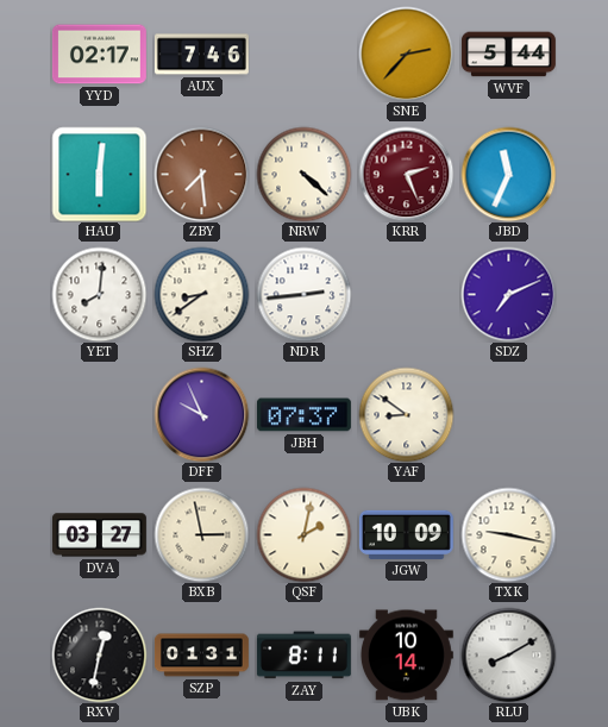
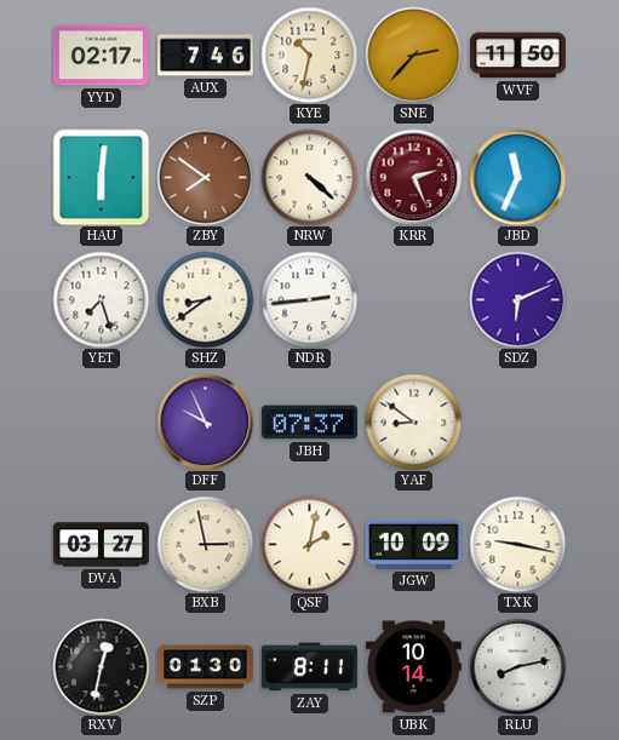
KYE: none -> 10:32
WVF: 5:44 -> 11:50
ZBY: 7:29 -> 7:51
YET: 8:01 -> 7:27
SDZ: 7:11 -> 6:11
SZP: 01:31 -> 01:30
RLU: 8:10 -> 8:13
